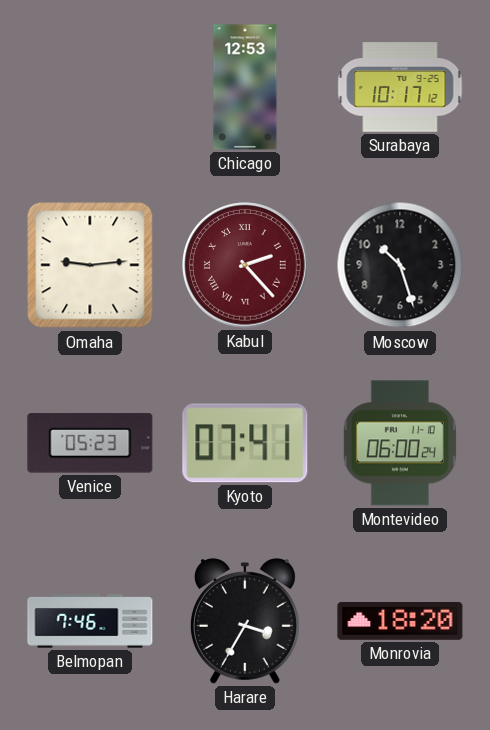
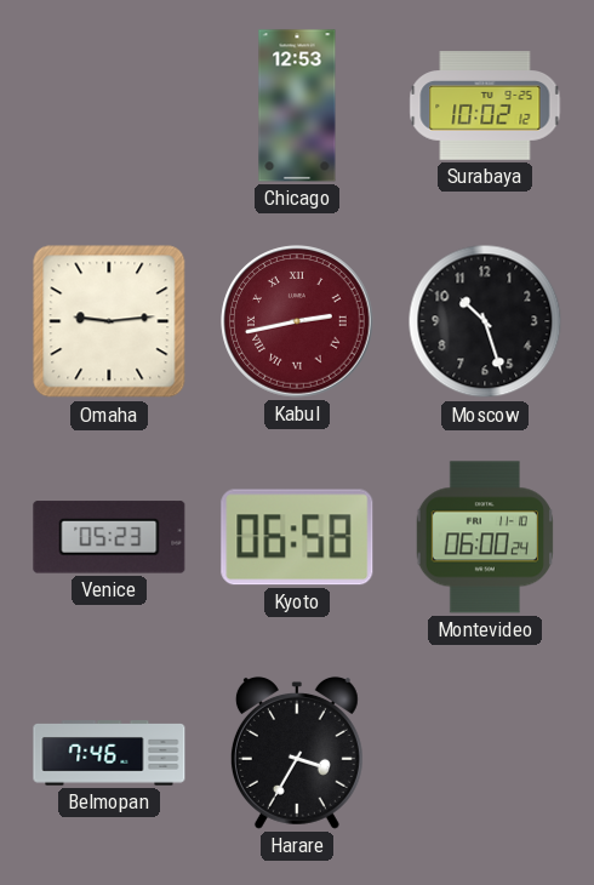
Surabaya: 10:17 -> 10:02
Kabul: 2:23 -> 2:43
Kyoto: 07:41 -> 06:58
Monrovia: 18:20 -> none
